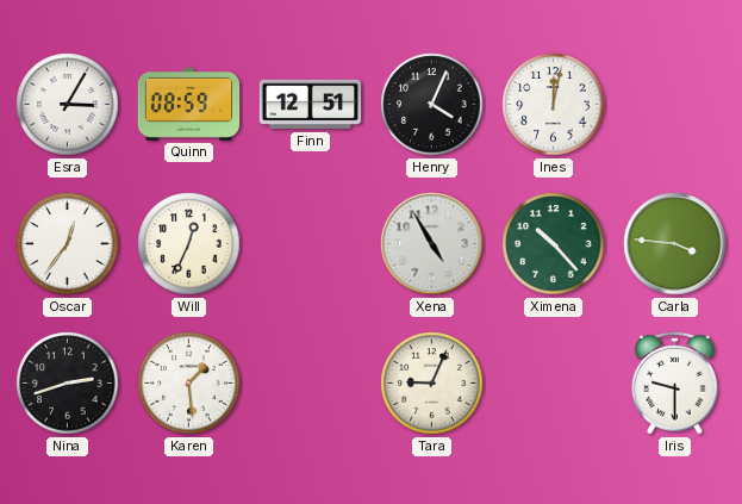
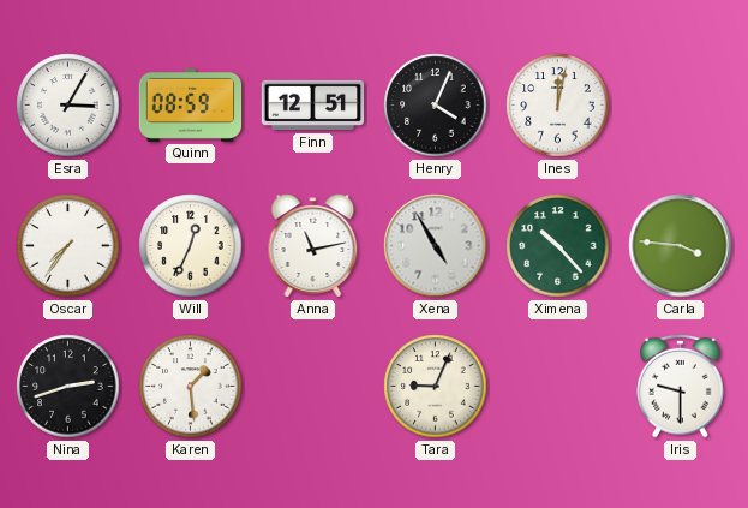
Oscar: 12:36 -> 7:36
Anna: none -> 11:13
